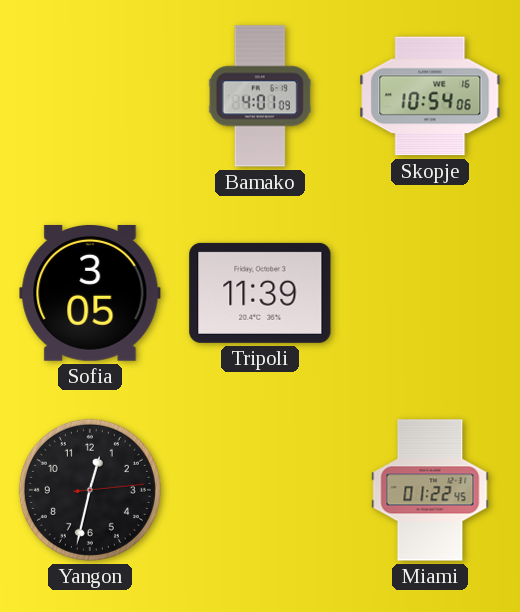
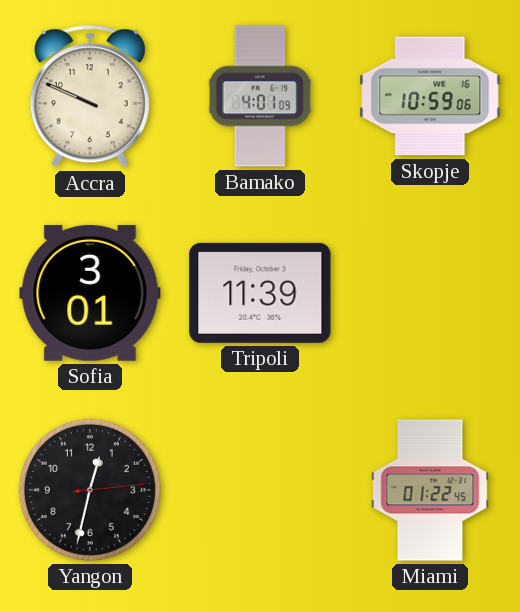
Accra: none -> 9:49
Skopje: 10:54 -> 10:59
Sofia: 3:05 -> 3:01
